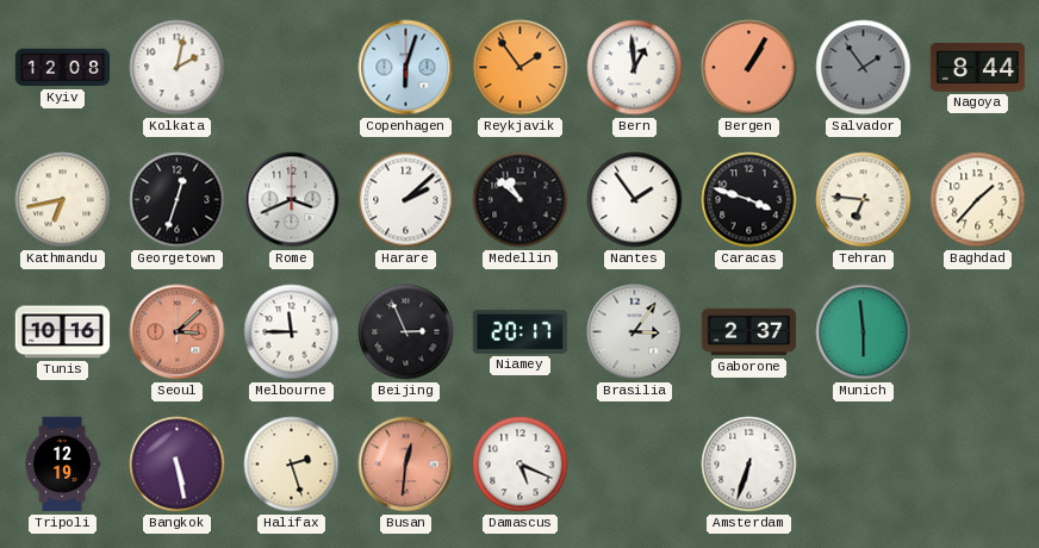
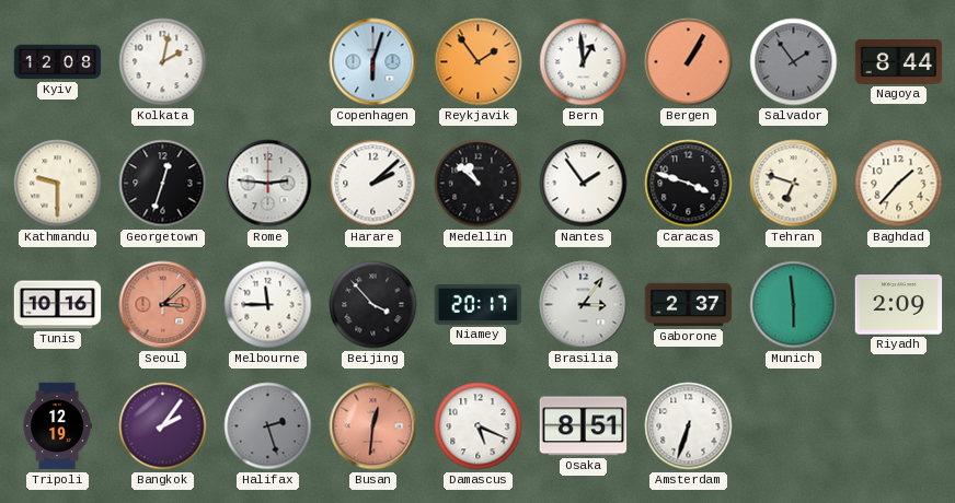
Kathmandu: 6:43 -> 9:30
Rome: 3:41 -> 2:46
Tehran: 6:46 -> 6:48
Beijing: 2:56 -> 3:53
Riyadh: none -> 2:09
Bangkok: 5:28 -> 2:06
Halifax dial: cream -> grey
Osaka: none -> 8:51
